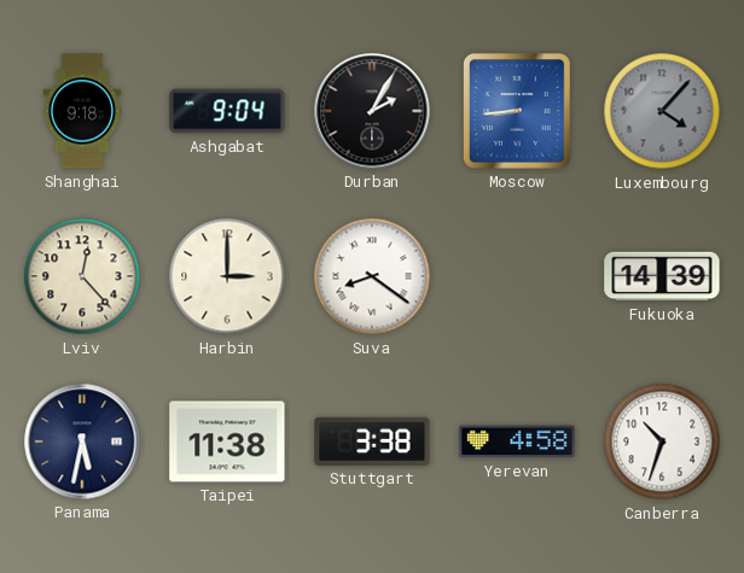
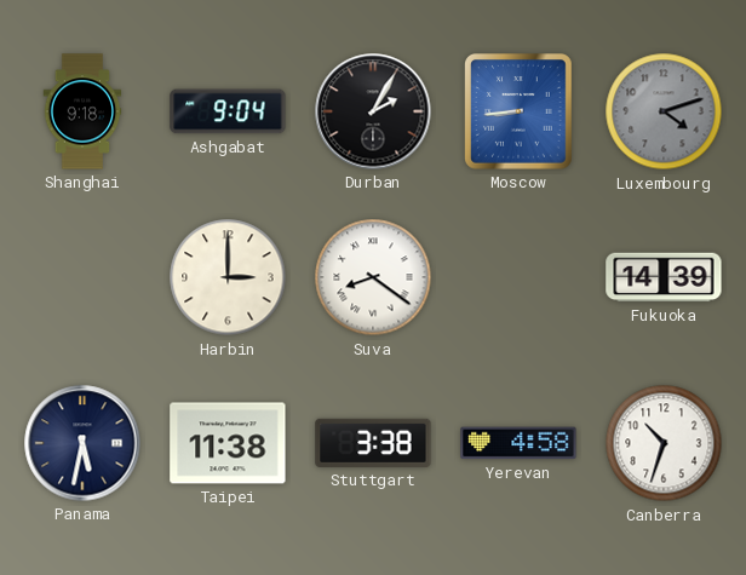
Luxembourg: 4:07 -> 4:12
Lviv: 12:23 -> none
